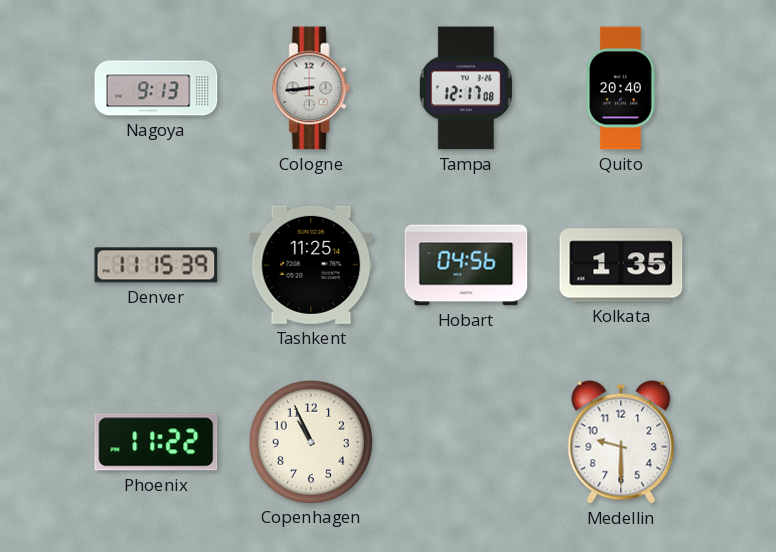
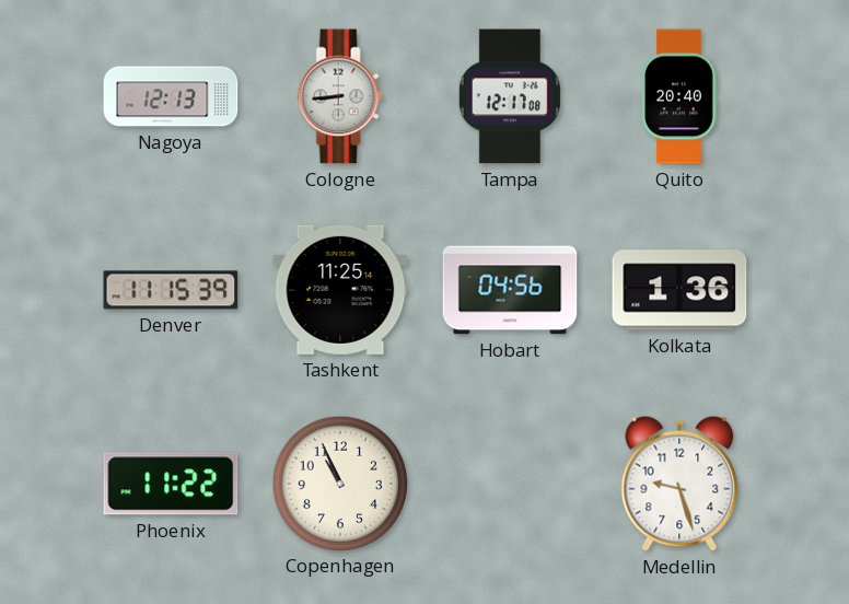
Nagoya: 9:13 -> 12:13
Kolkata: 1:35 -> 1:36
Medellin: 9:30 -> 9:27
